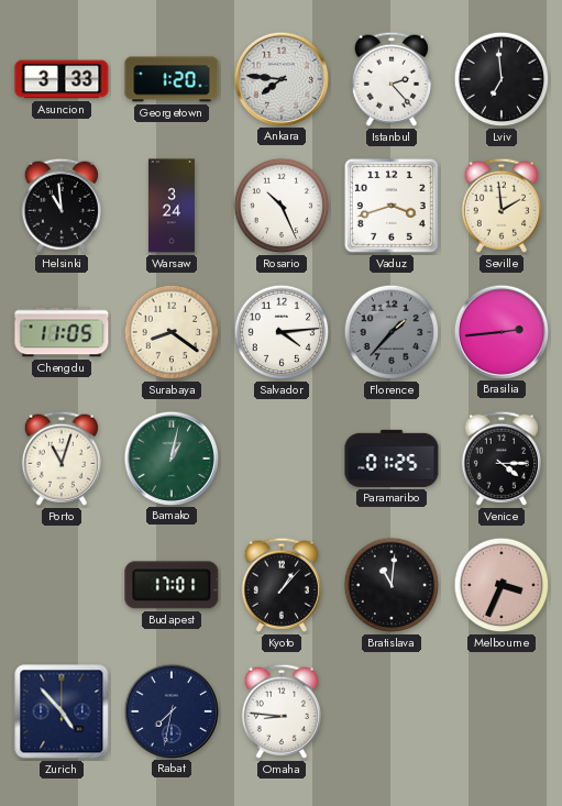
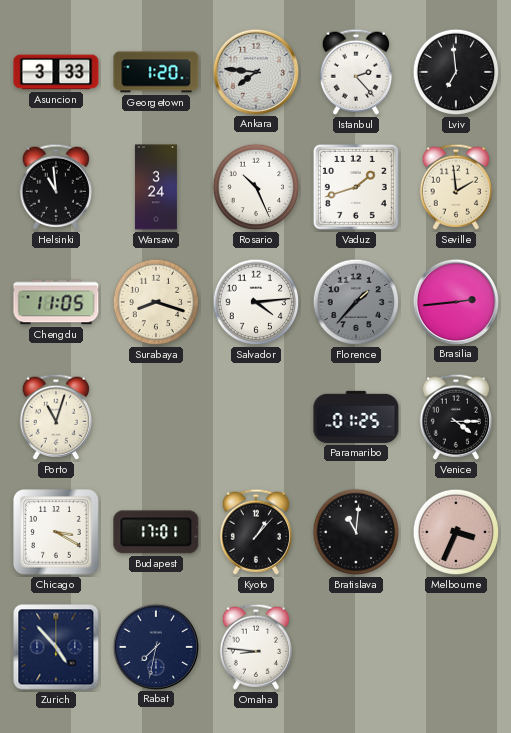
Vaduz: 3:42 -> 1:42
Surabaya: 8:21 -> 8:18
Bamako: 1:02 -> none
Chicago: none -> 3:20
